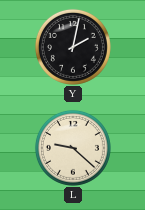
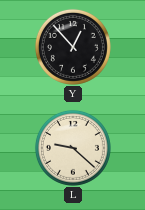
Y: 2:02 -> 12:53
